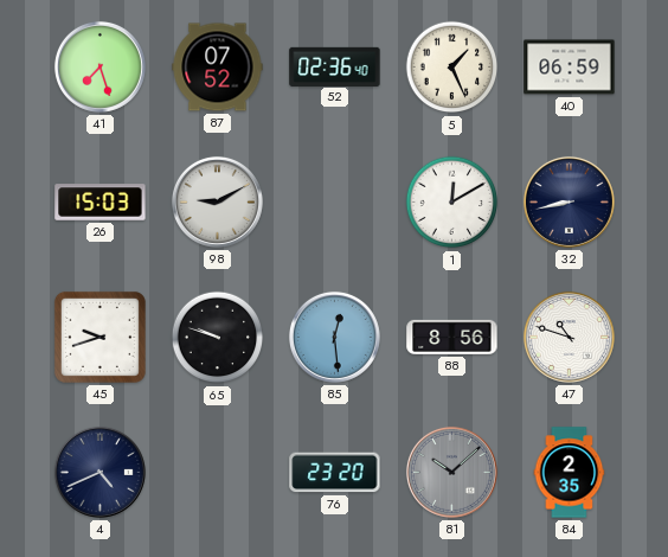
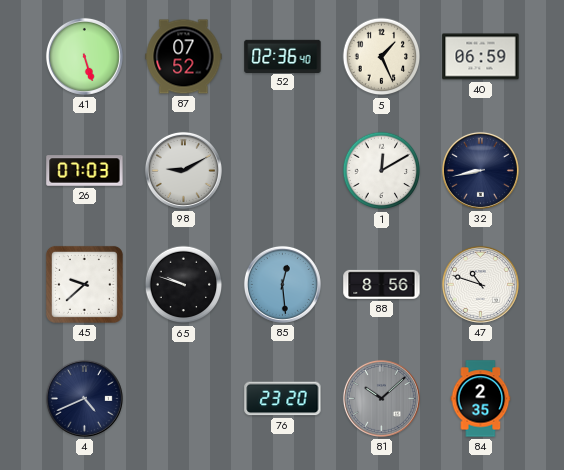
41: 7:27 -> 5:27
26: 15:03 -> 07:03
45: 9:42 -> 9:38
